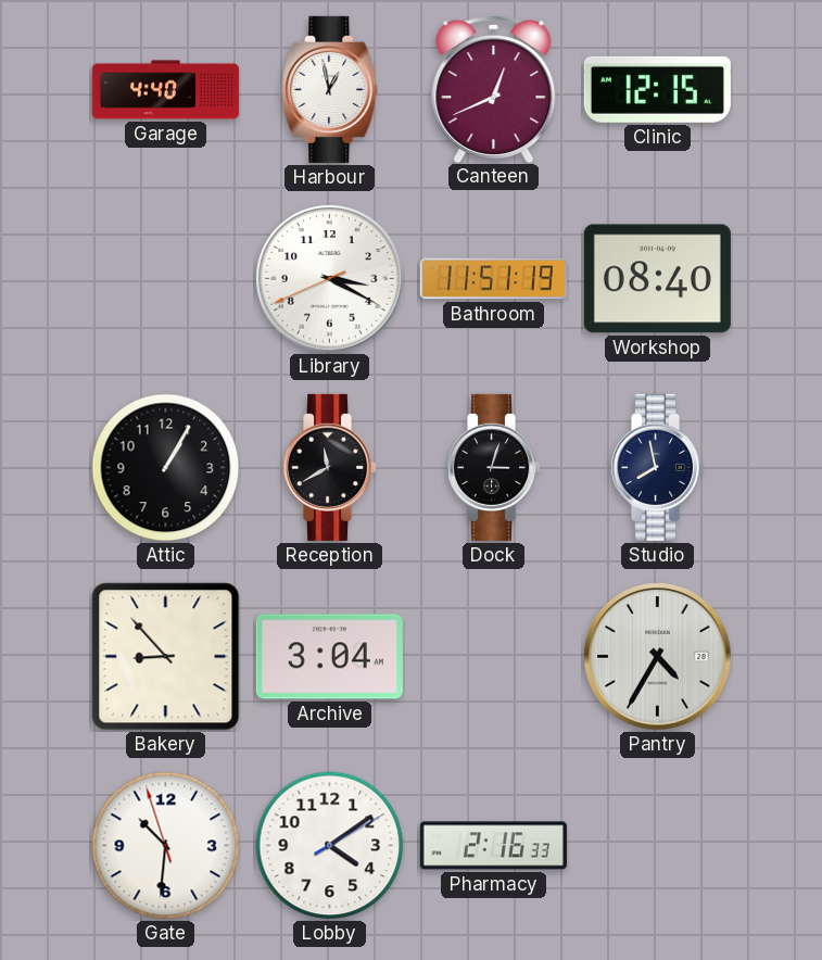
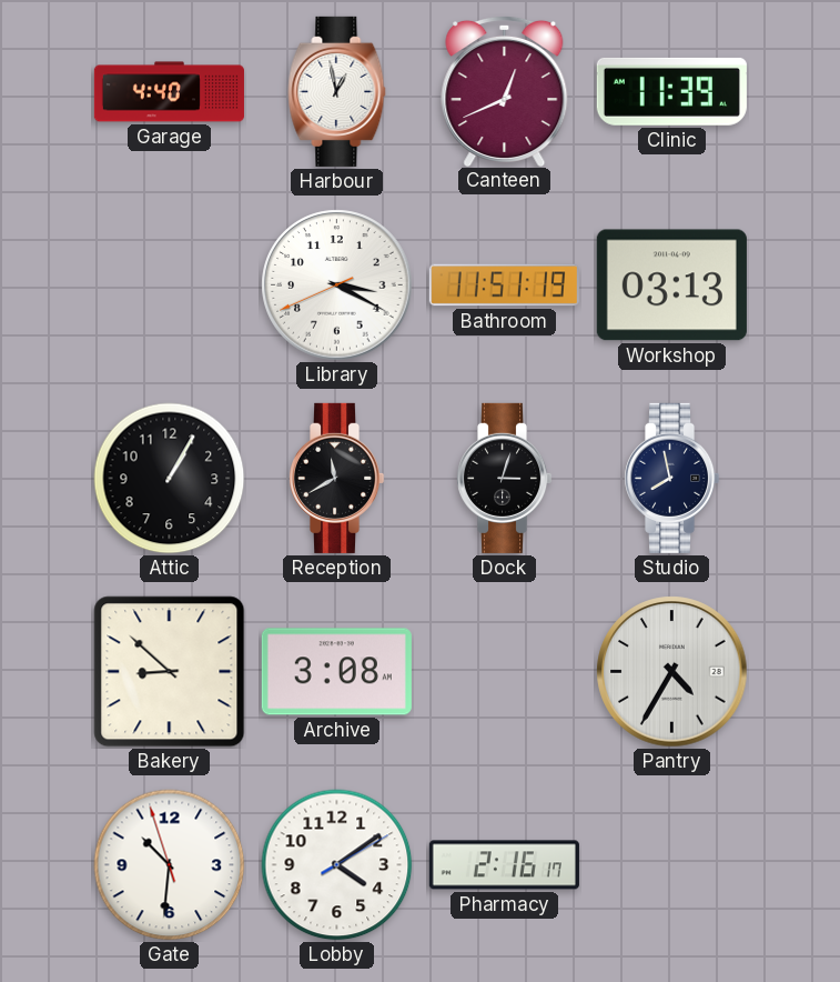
Clinic: 12:15 -> 11:39
Workshop: 08:40 -> 03:13
Bakery: 8:53 -> 8:52
Archive: 3:04 -> 3:08
Pharmacy: 2:16:33 -> 2:16:17
